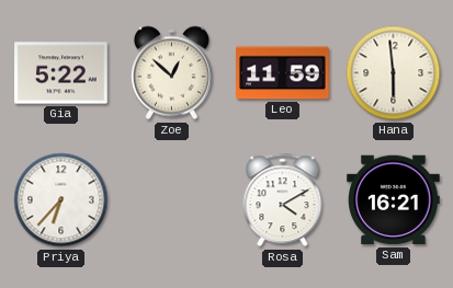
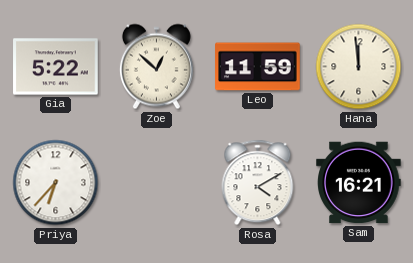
Hana: 5:59 -> 11:59
